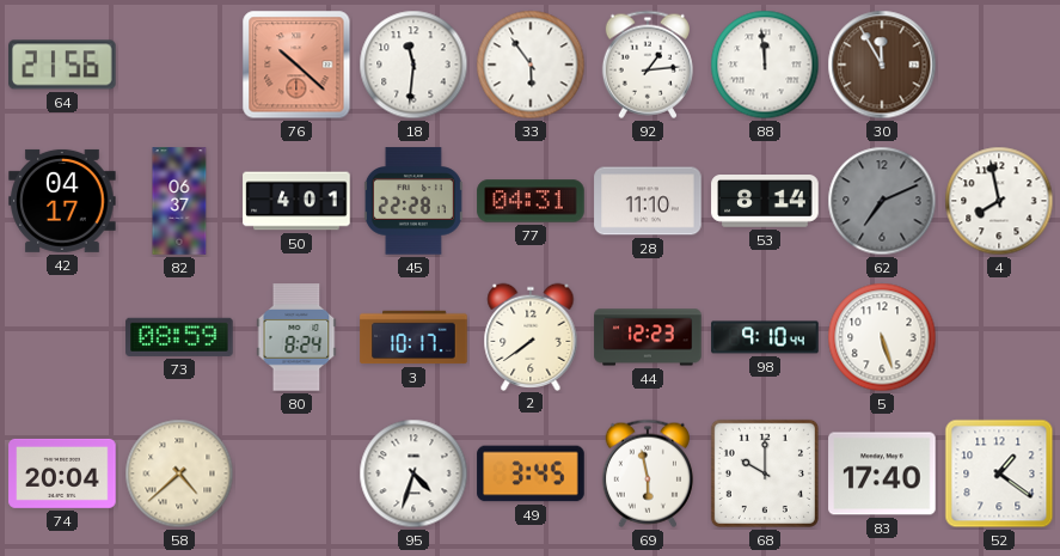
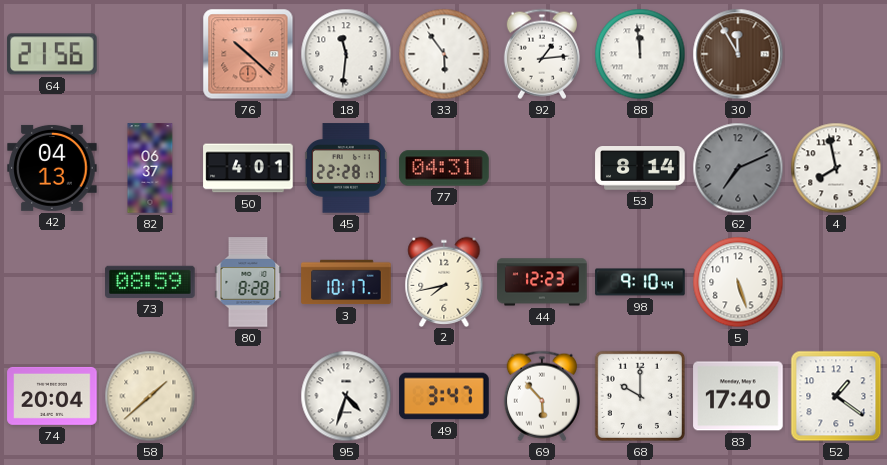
42: 04:17 -> 04:13
28: 11:10 -> none
80: 8:24 -> 8:28
2: 7:39 -> 7:43
58: 4:38 -> 1:38
49: 3:45 -> 3:47
69: 5:58 -> 5:53
